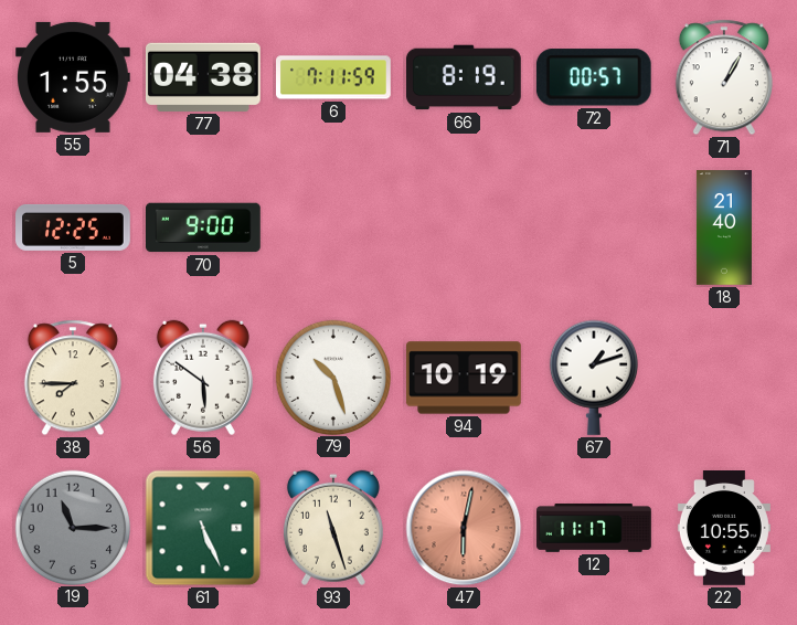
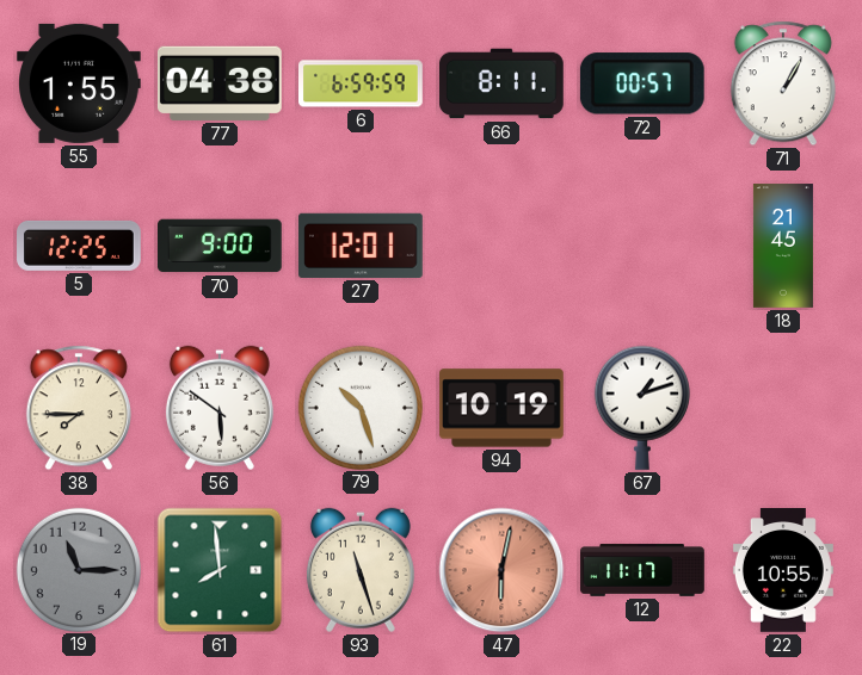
6: 7:11 -> 6:59
66: 8:19 -> 8:11
27: none -> 12:01
18: 21:40 -> 21:45
61: 5:26 -> 7:59
